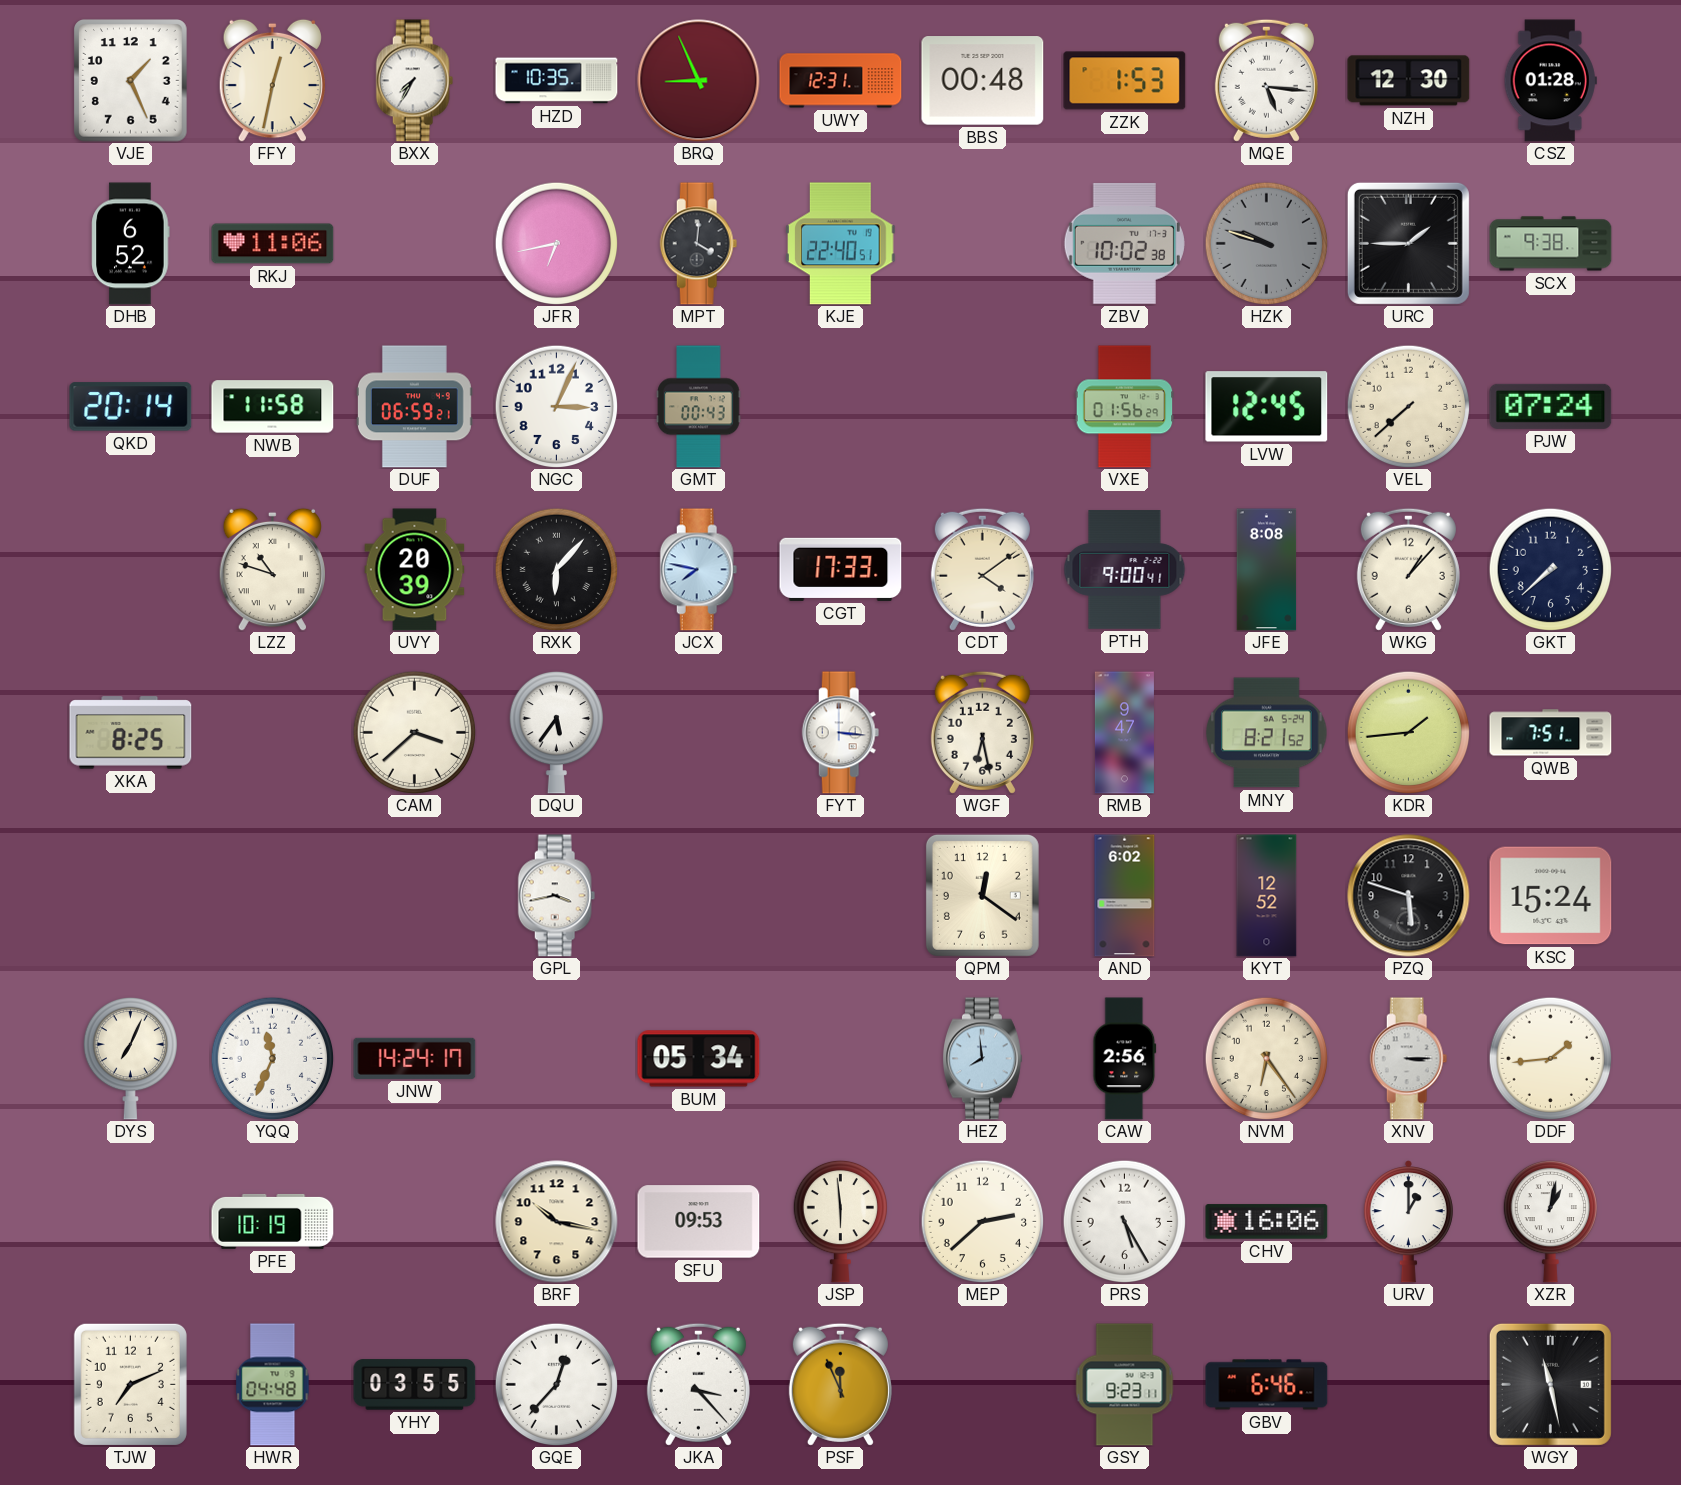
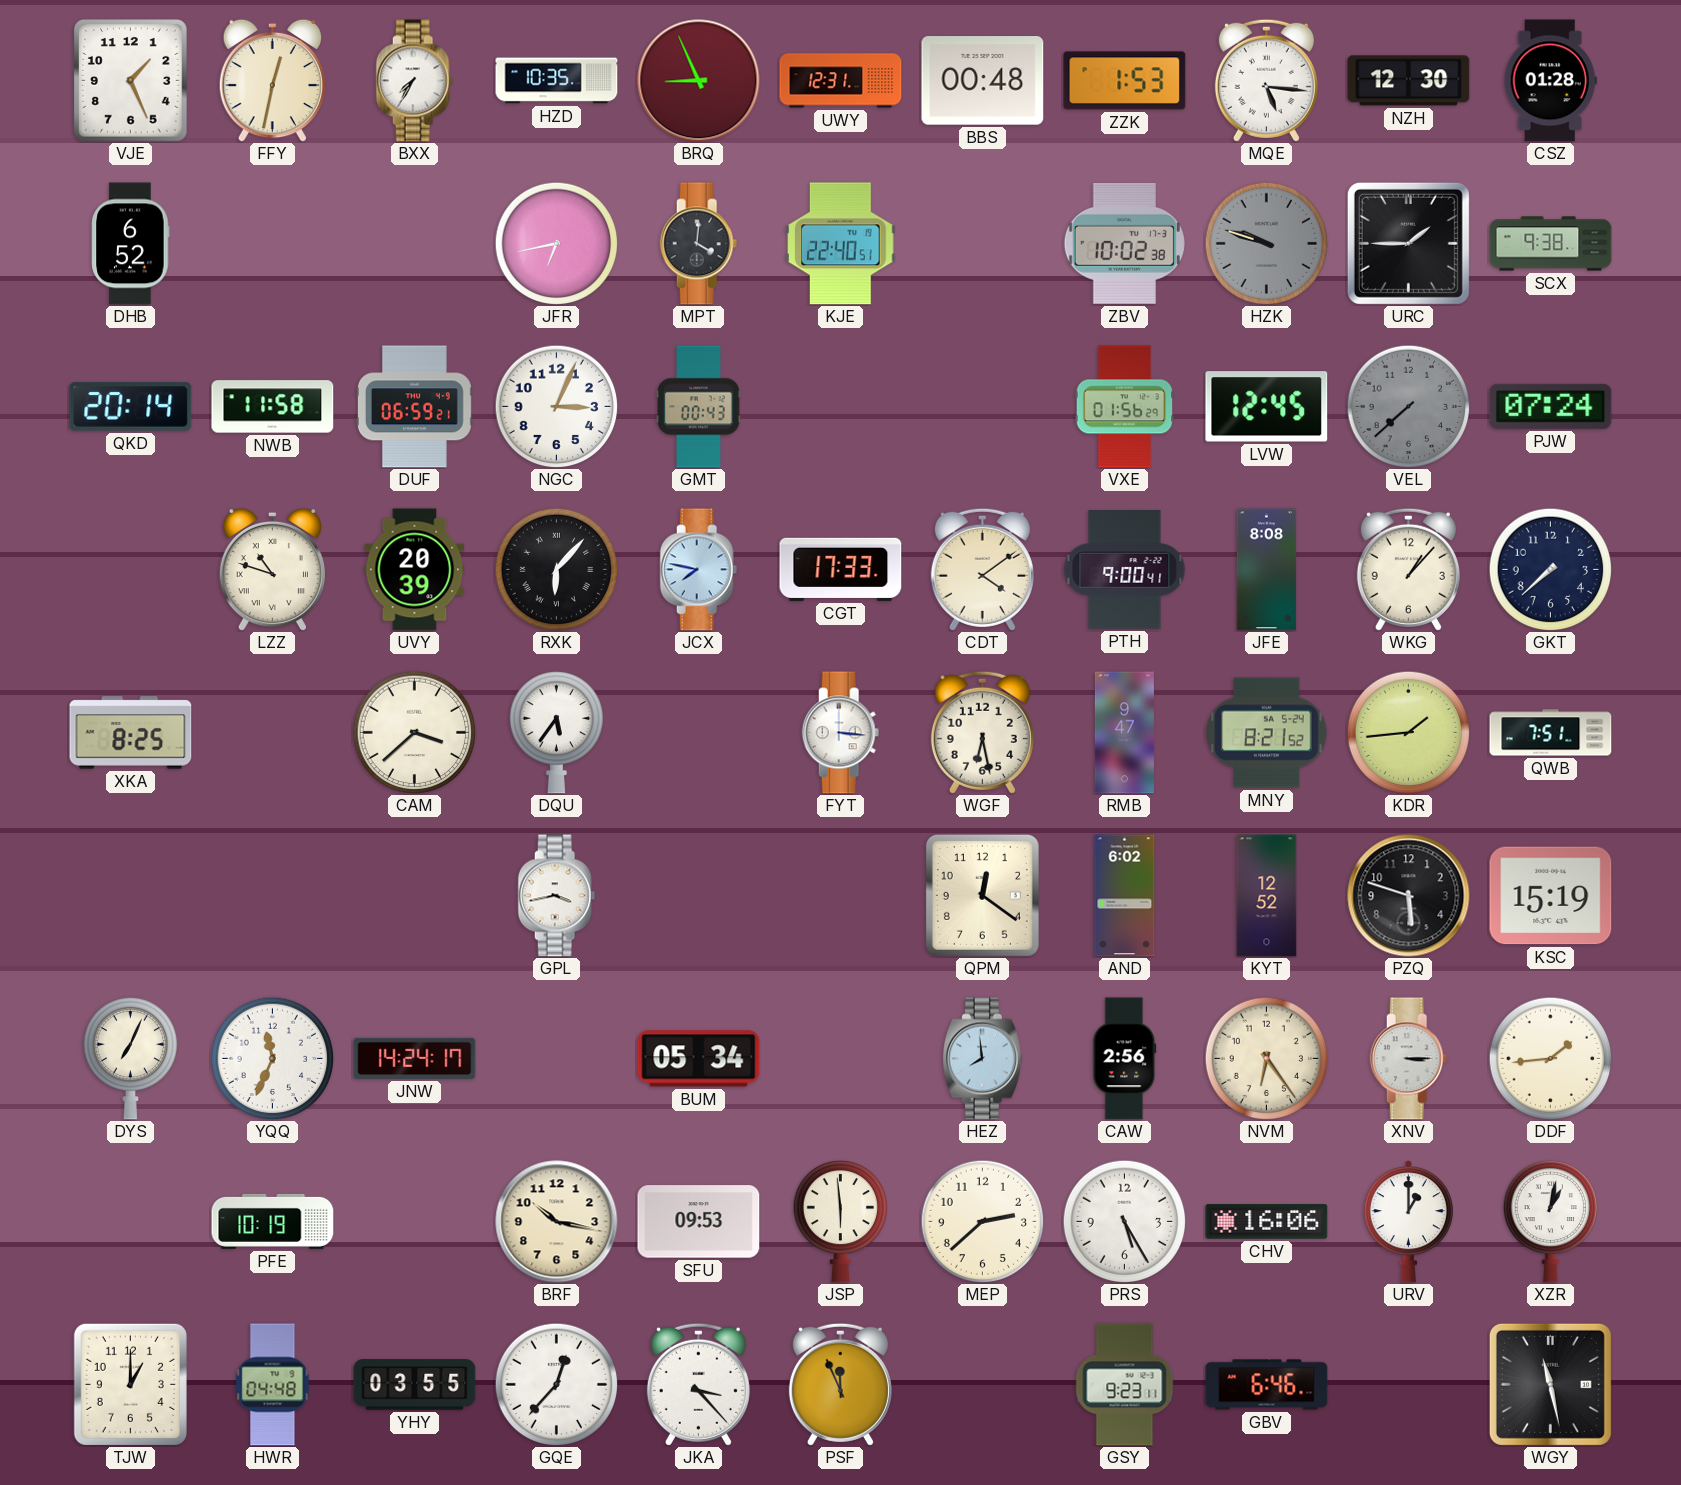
RKJ: 11:06 -> none
VEL dial: cream -> grey
KSC: 15:24 -> 15:19
TJW: 7:11 -> 1:00
